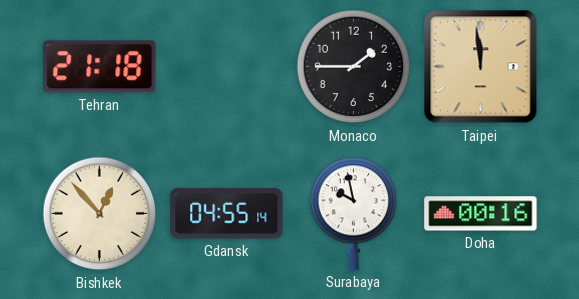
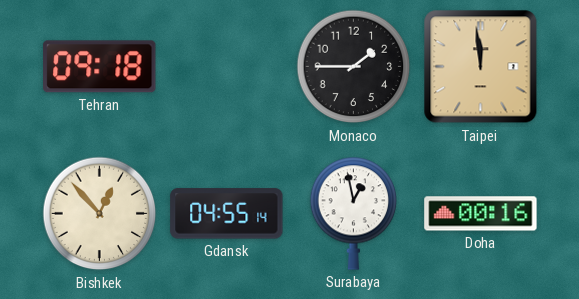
Tehran: 21:18 -> 09:18
Surabaya: 9:58 -> 12:58
